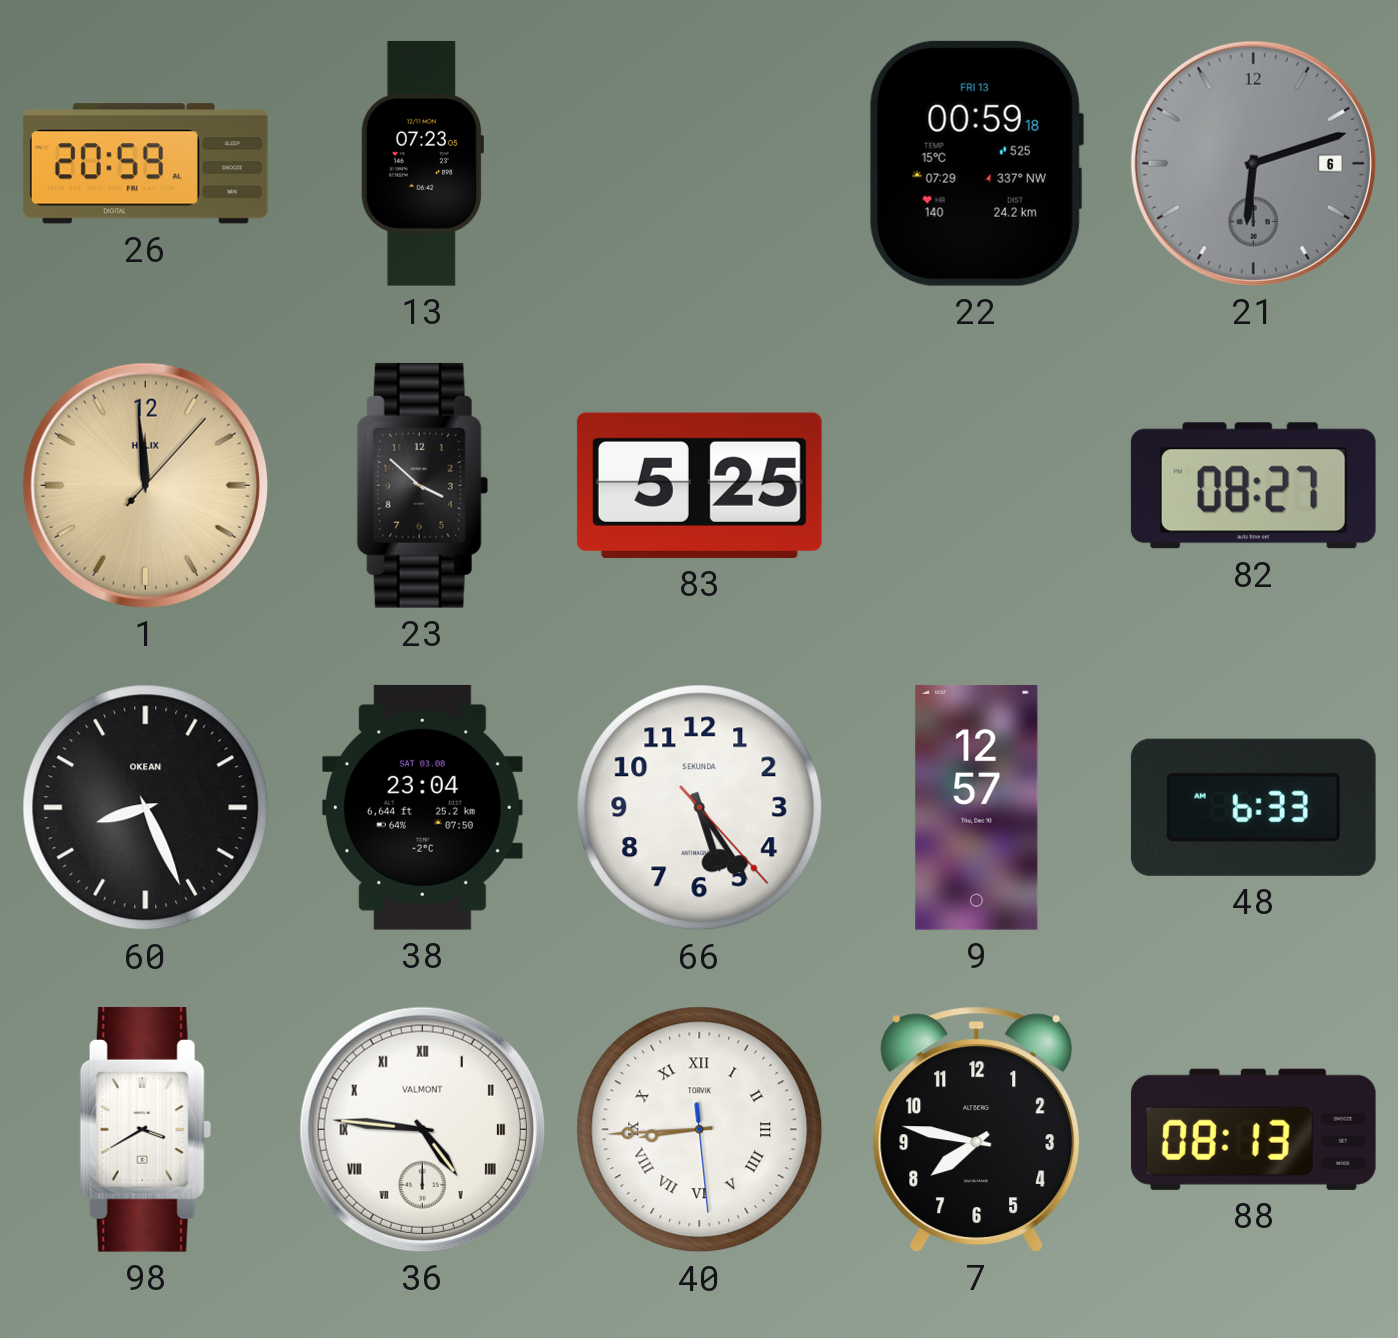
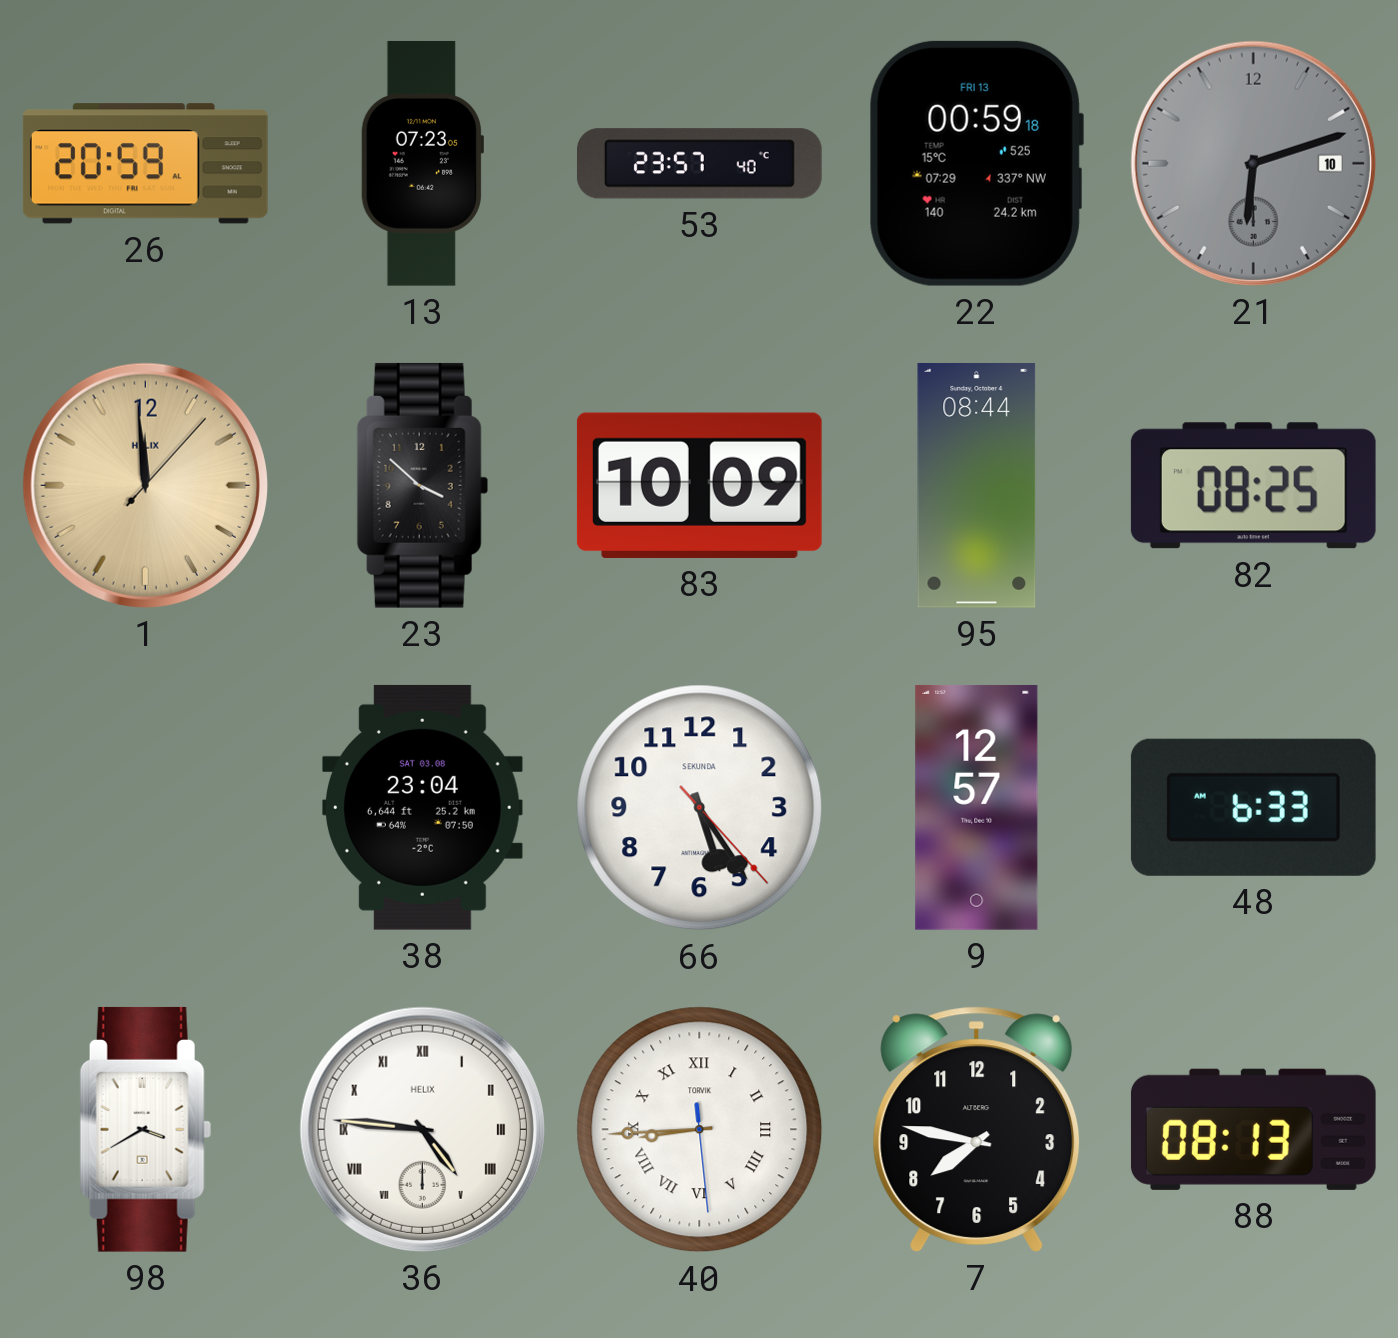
53: none -> 23:57
21 date: 6 -> 10
83: 5:25 -> 10:09
95: none -> 08:44
82: 08:27 -> 08:25
60: 8:26 -> none
36 brand: VALMONT -> HELIX
